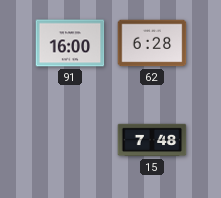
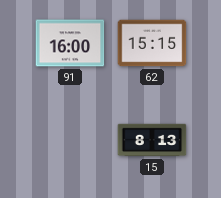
62: 6:28 -> 15:15
15: 7:48 -> 8:13
